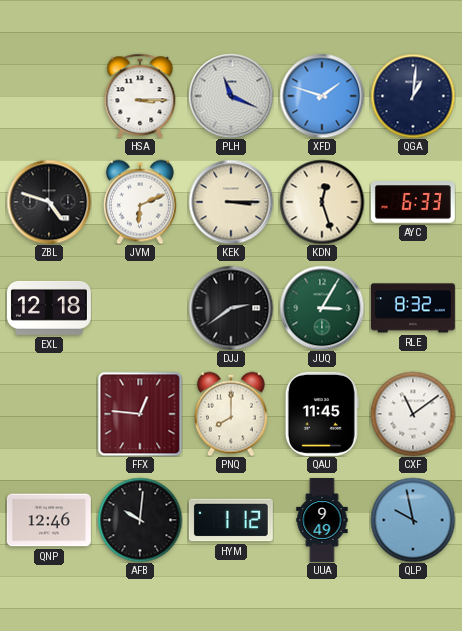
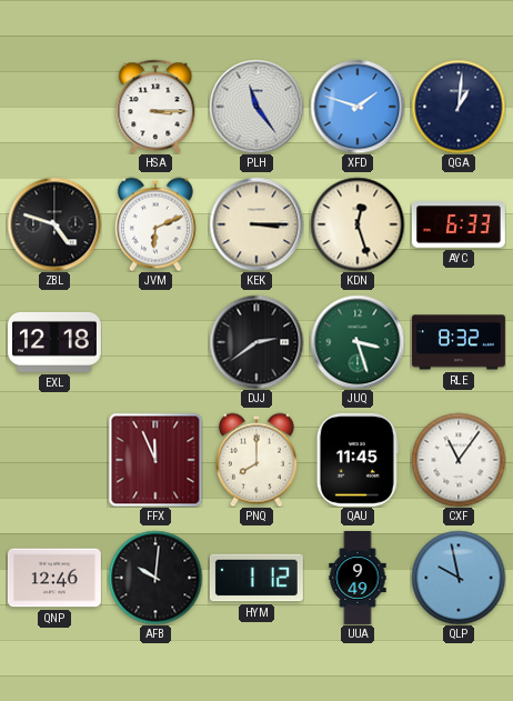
PLH: 11:19 -> 11:24
JUQ: 3:05 -> 3:27
FFX: 12:46 -> 11:56
CXF: 11:09 -> 11:06
